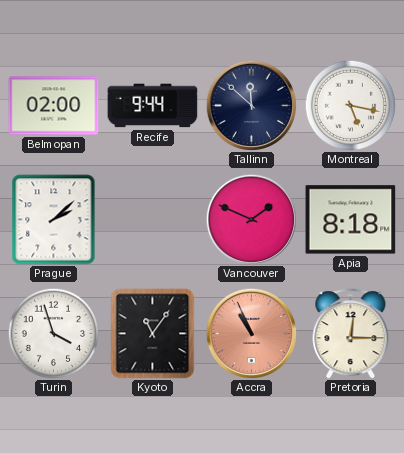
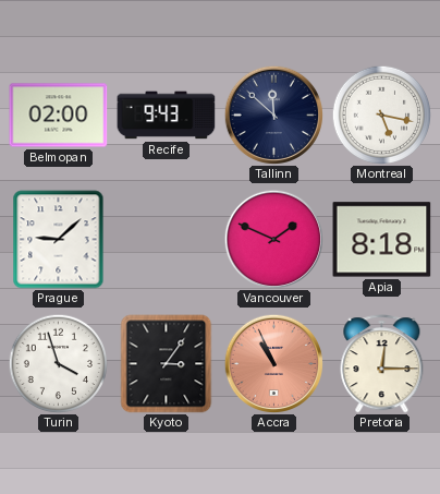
Recife: 9:44 -> 9:43
Prague: 2:08 -> 9:08
Kyoto: 11:06 -> 3:06
